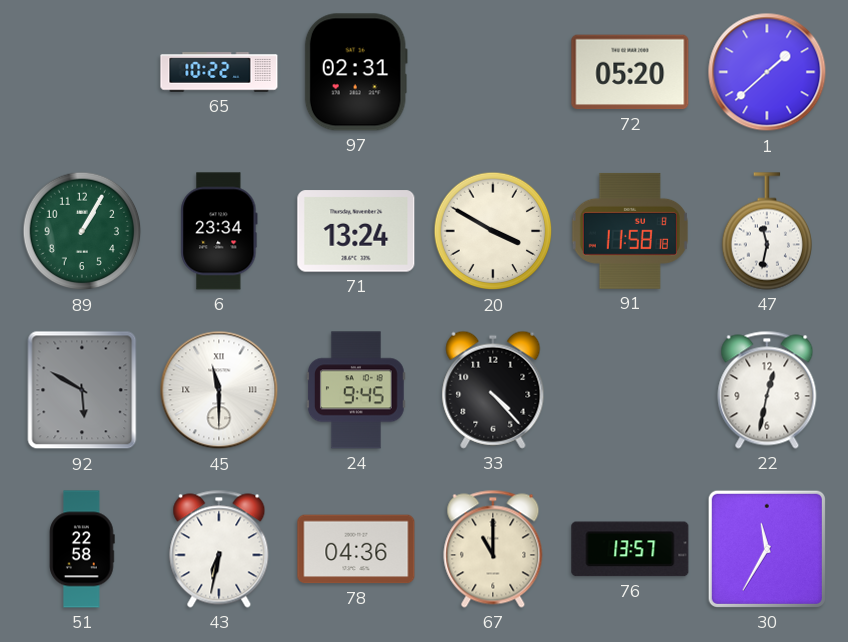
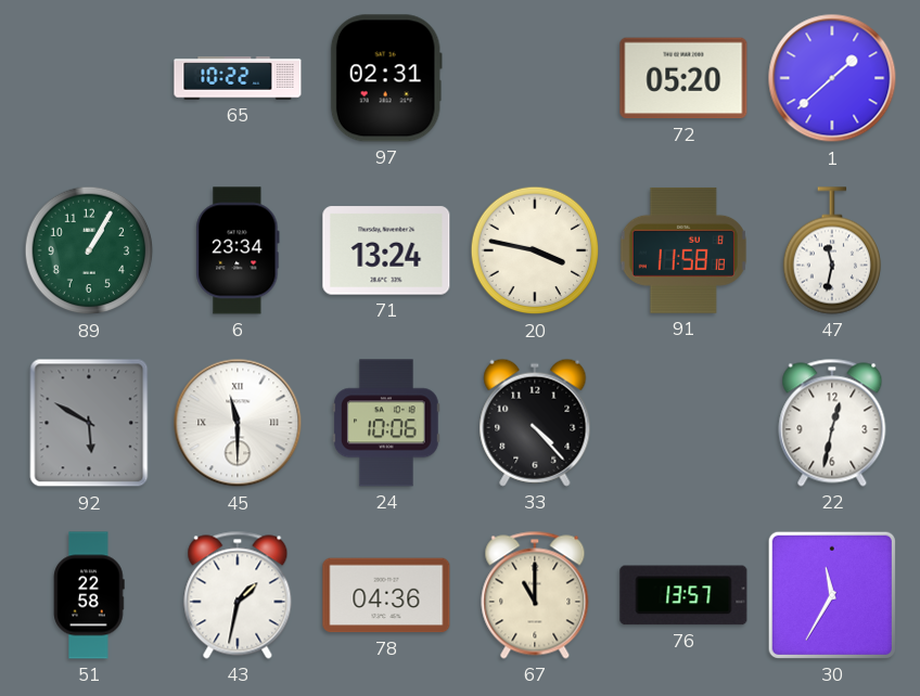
20: 3:50 -> 3:47
24: 9:45 -> 10:06
43: 6:32 -> 1:32
